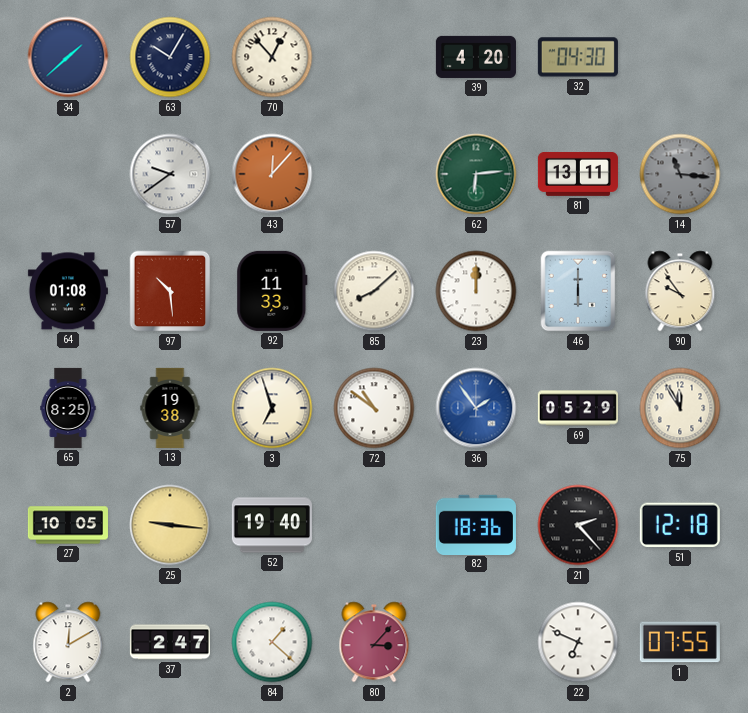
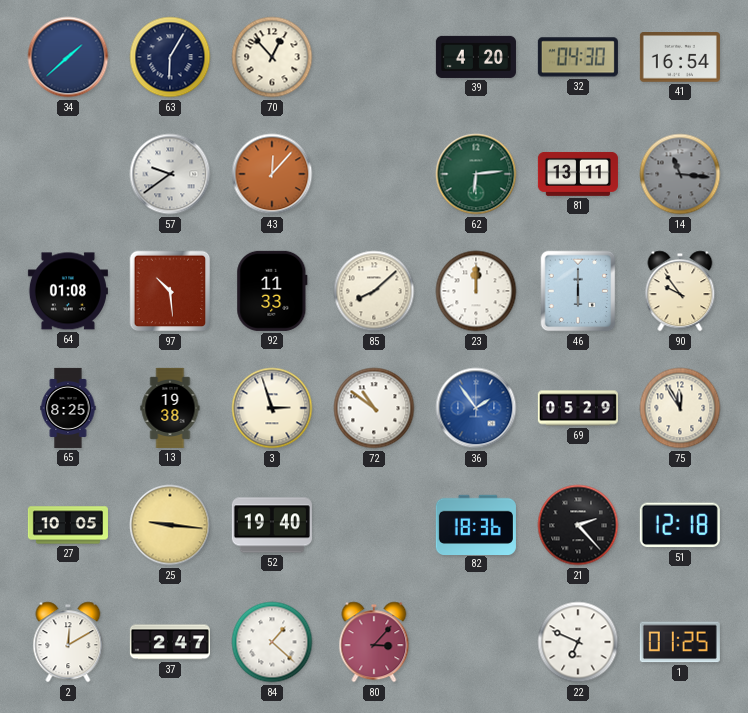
63: 10:05 -> 6:05
41: none -> 16:54
3: 6:57 -> 2:57
1: 07:55 -> 01:25
